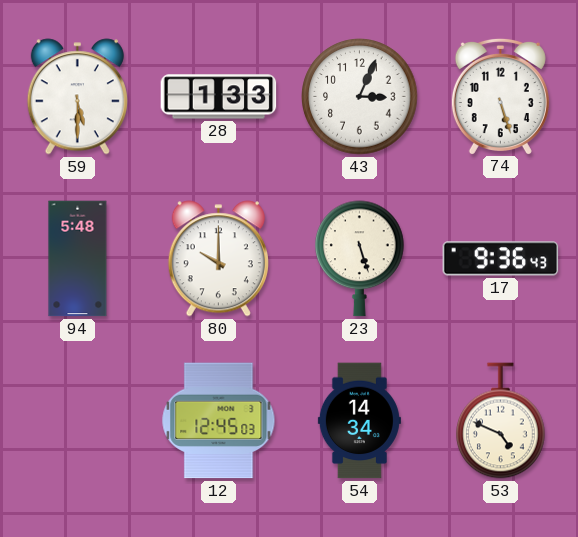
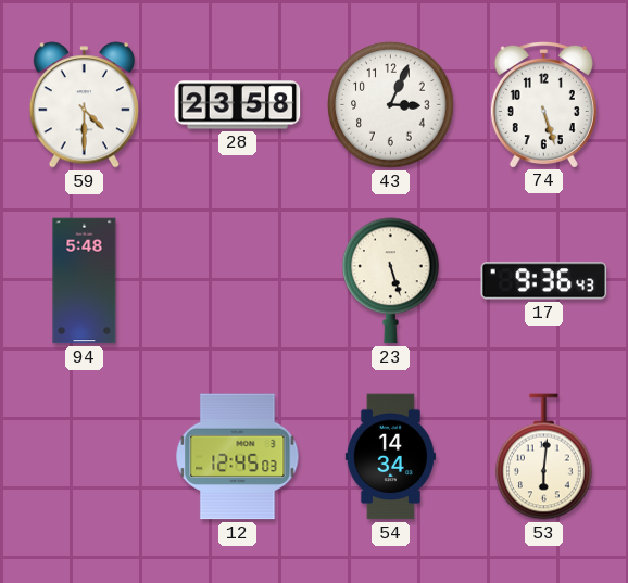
59: 5:30 -> 4:30
28: 1:33 -> 23:58
80: 10:00 -> none
53: 4:49 -> 6:01
